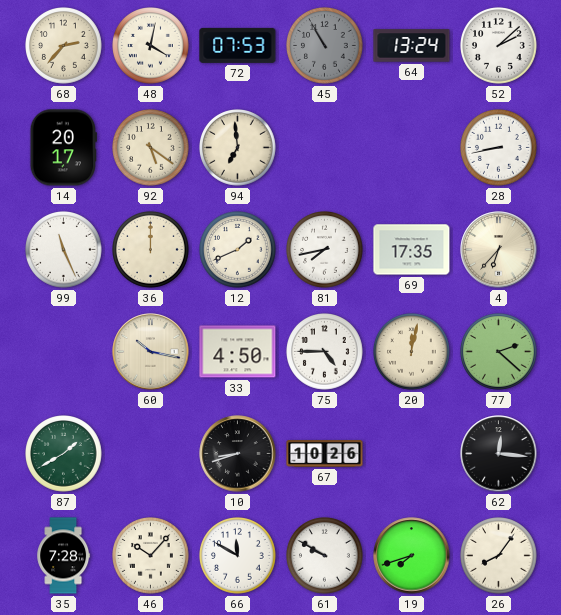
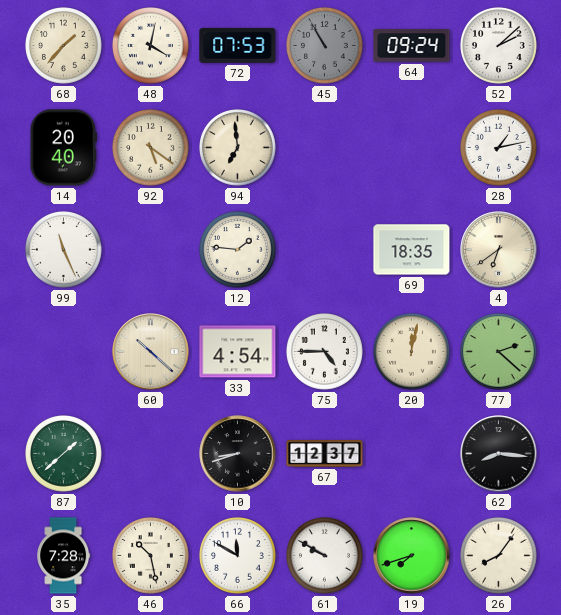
68: 2:37 -> 1:37
64: 13:24 -> 09:24
14: 20:17 -> 20:40
28: 8:43 -> 1:13
36: 12:00 -> none
12: 1:41 -> 1:46
81: 7:43 -> none
69: 17:35 -> 18:35
4: 6:37 -> 6:39
60: 10:17 -> 10:22
33: 4:50 -> 4:54
87: 1:40 -> 1:38
67: 10:26 -> 12:37
62: 12:16 -> 8:16
46: 10:07 -> 10:28
